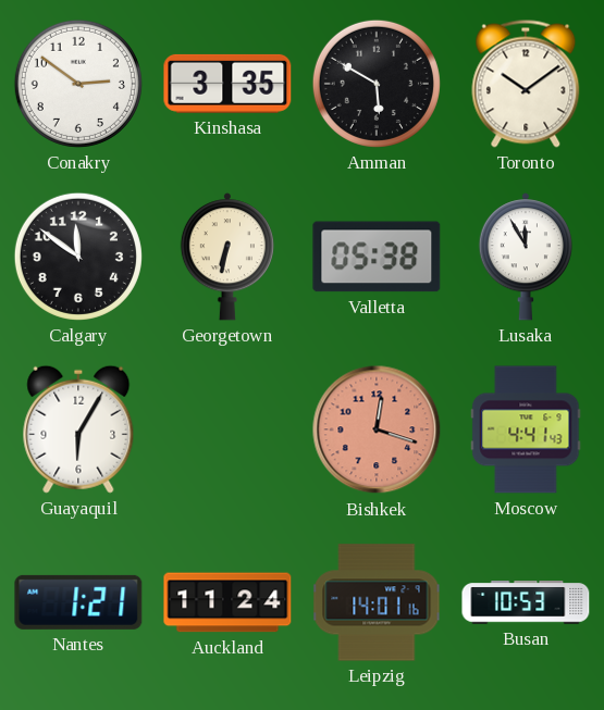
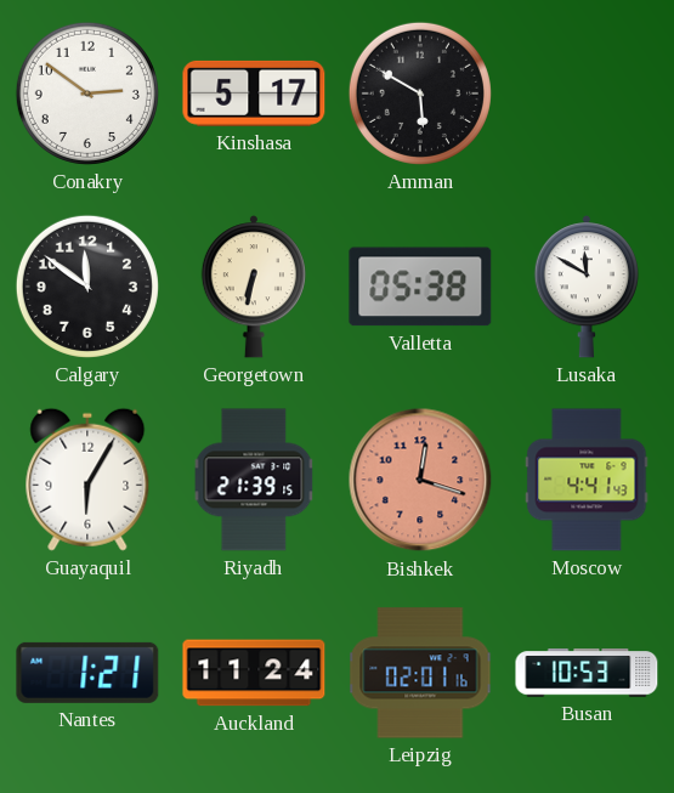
Kinshasa: 3:35 -> 5:17
Toronto: 10:09 -> none
Lusaka: 11:55 -> 11:50
Riyadh: none -> 21:39
Leipzig: 14:01 -> 02:01
